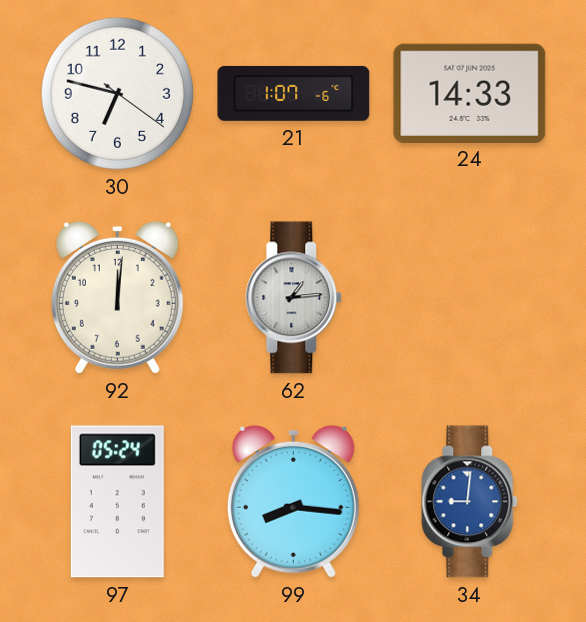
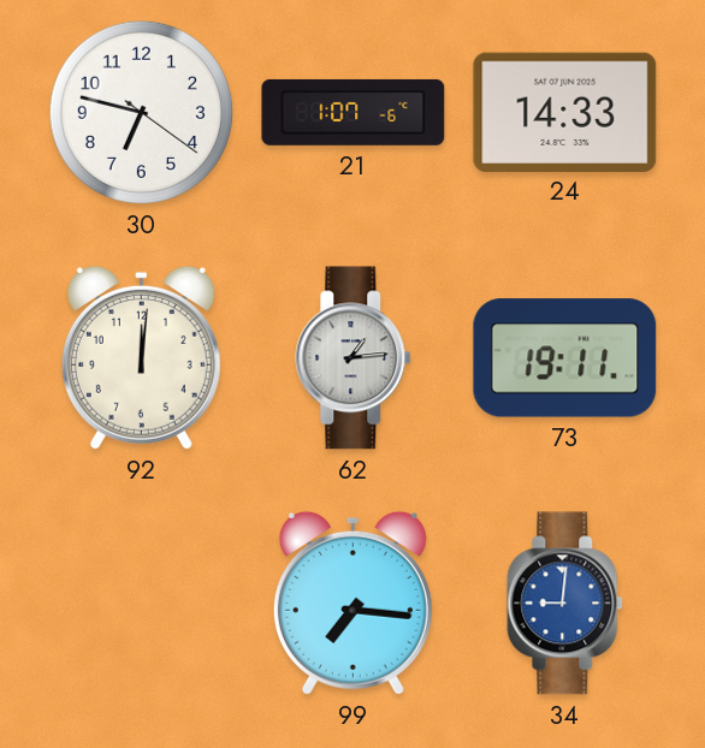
73: none -> 19:11
97: 05:24 -> none
99: 8:16 -> 7:16
